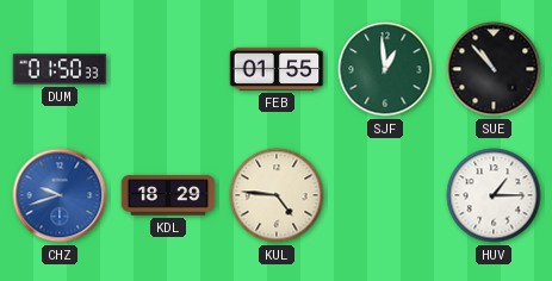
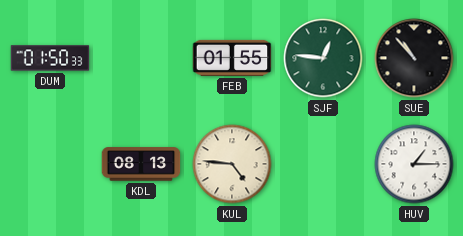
SJF: 12:59 -> 12:46
CHZ: 9:42 -> none
KDL: 18:29 -> 08:13
